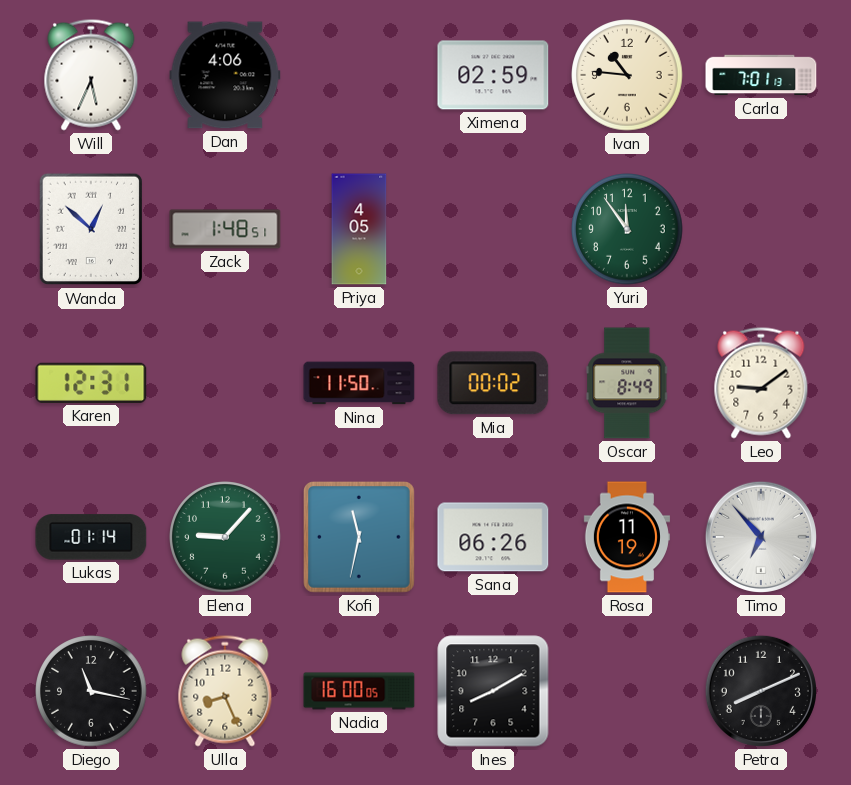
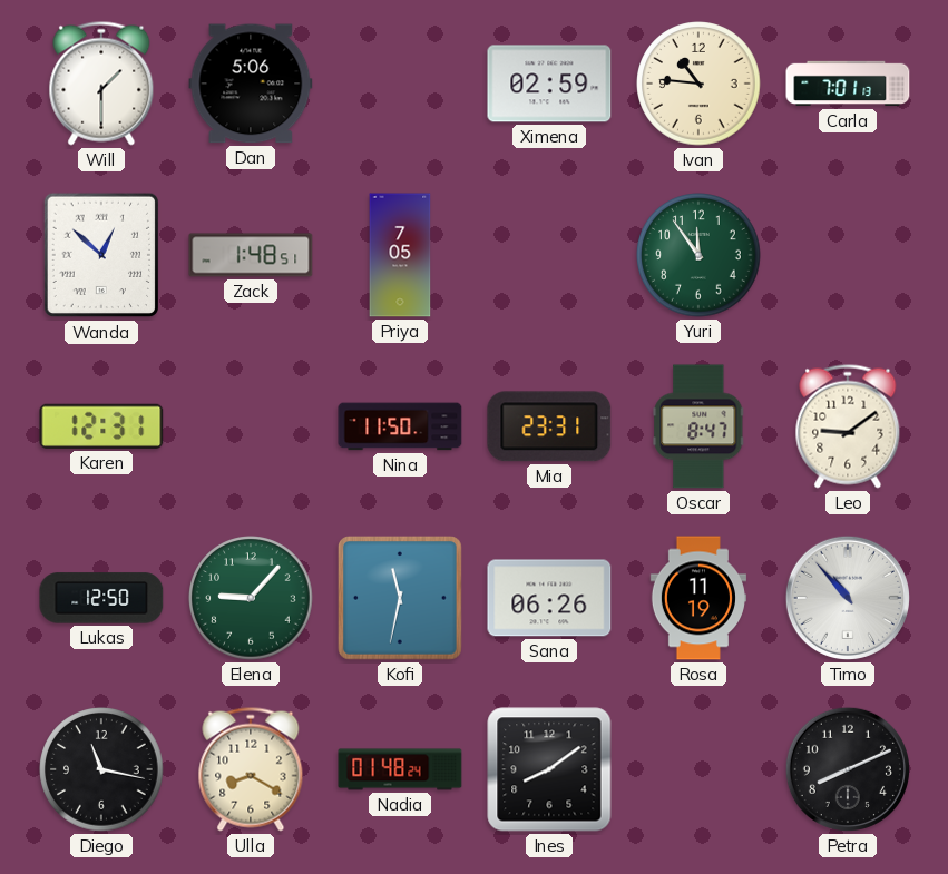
Will: 5:34 -> 1:30
Dan: 4:06 -> 5:06
Priya: 4:05 -> 7:05
Mia: 00:02 -> 23:31
Oscar: 8:49 -> 8:47
Lukas: 01:14 -> 12:50
Timo: 6:53 -> 10:53
Ulla: 8:26 -> 8:20
Nadia: 16:00 -> 01:48
Ines: 8:10 -> 8:09
